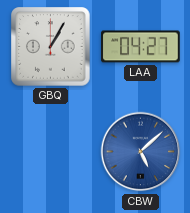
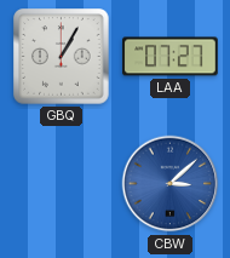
LAA: 04:27 -> 07:27
CBW: 5:08 -> 3:08
